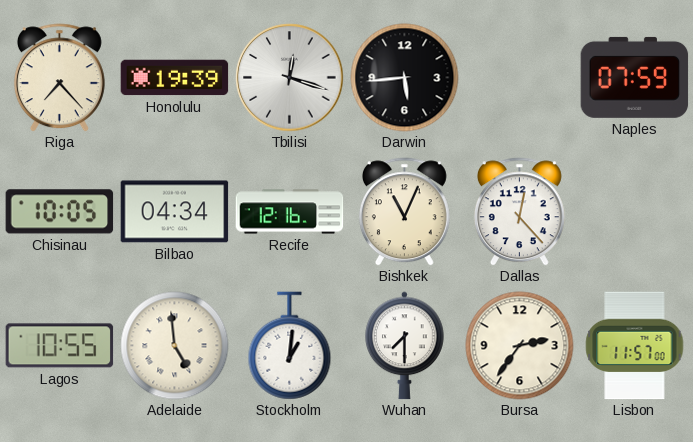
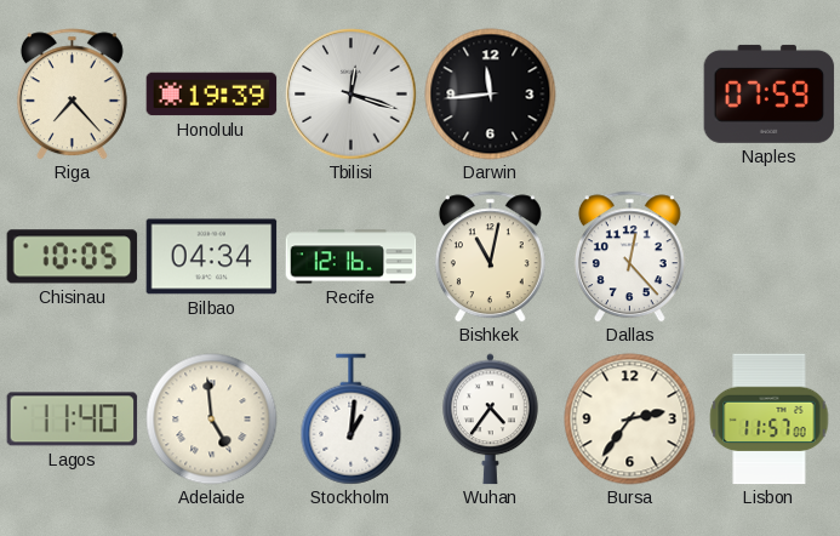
Darwin: 5:44 -> 11:44
Bishkek: 11:04 -> 11:02
Lagos: 10:55 -> 11:40
Wuhan: 7:30 -> 4:36
